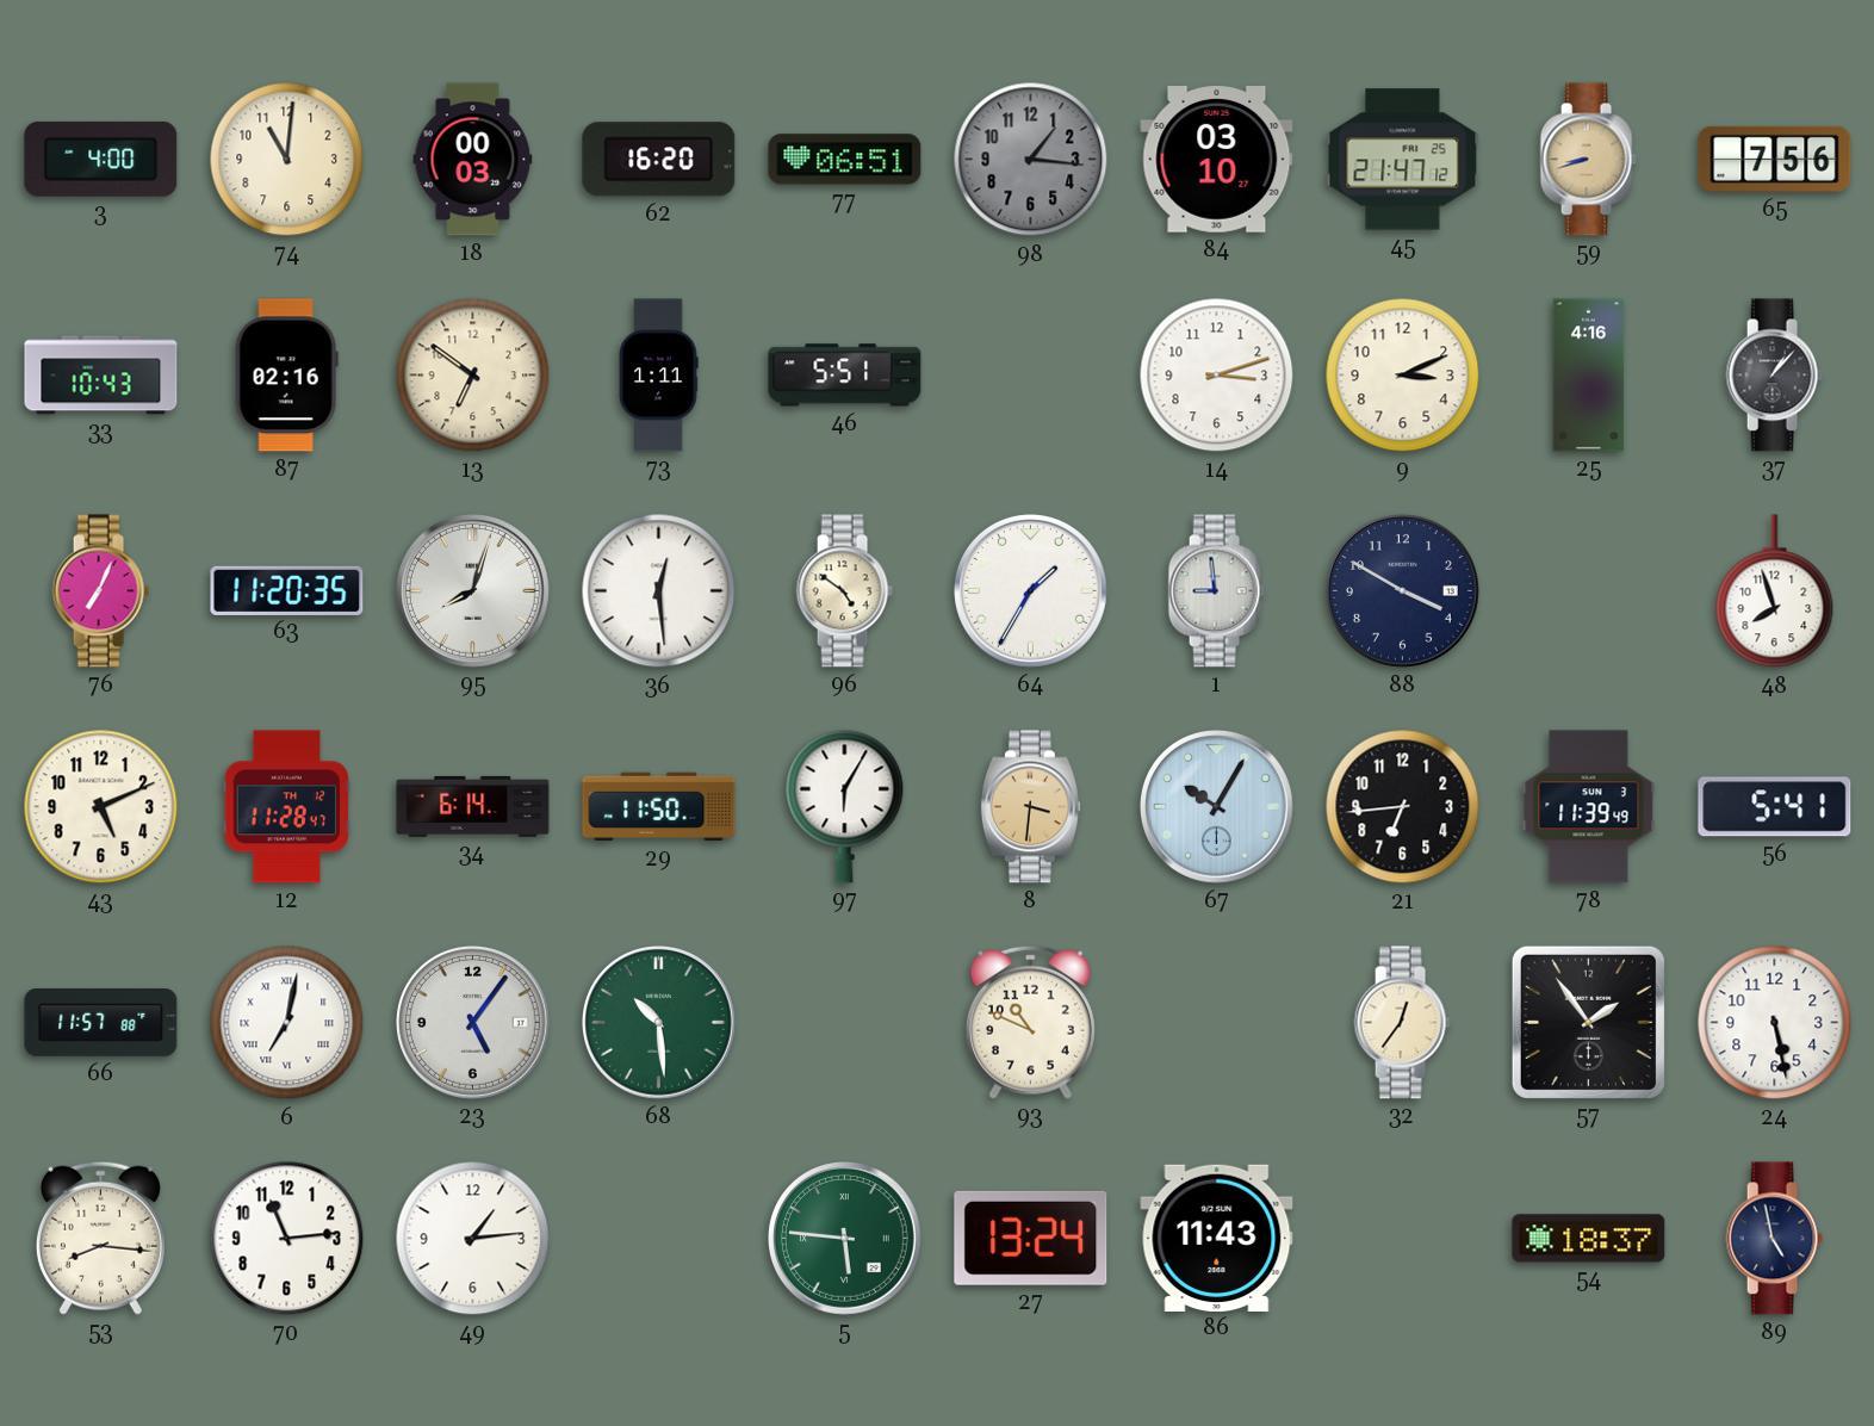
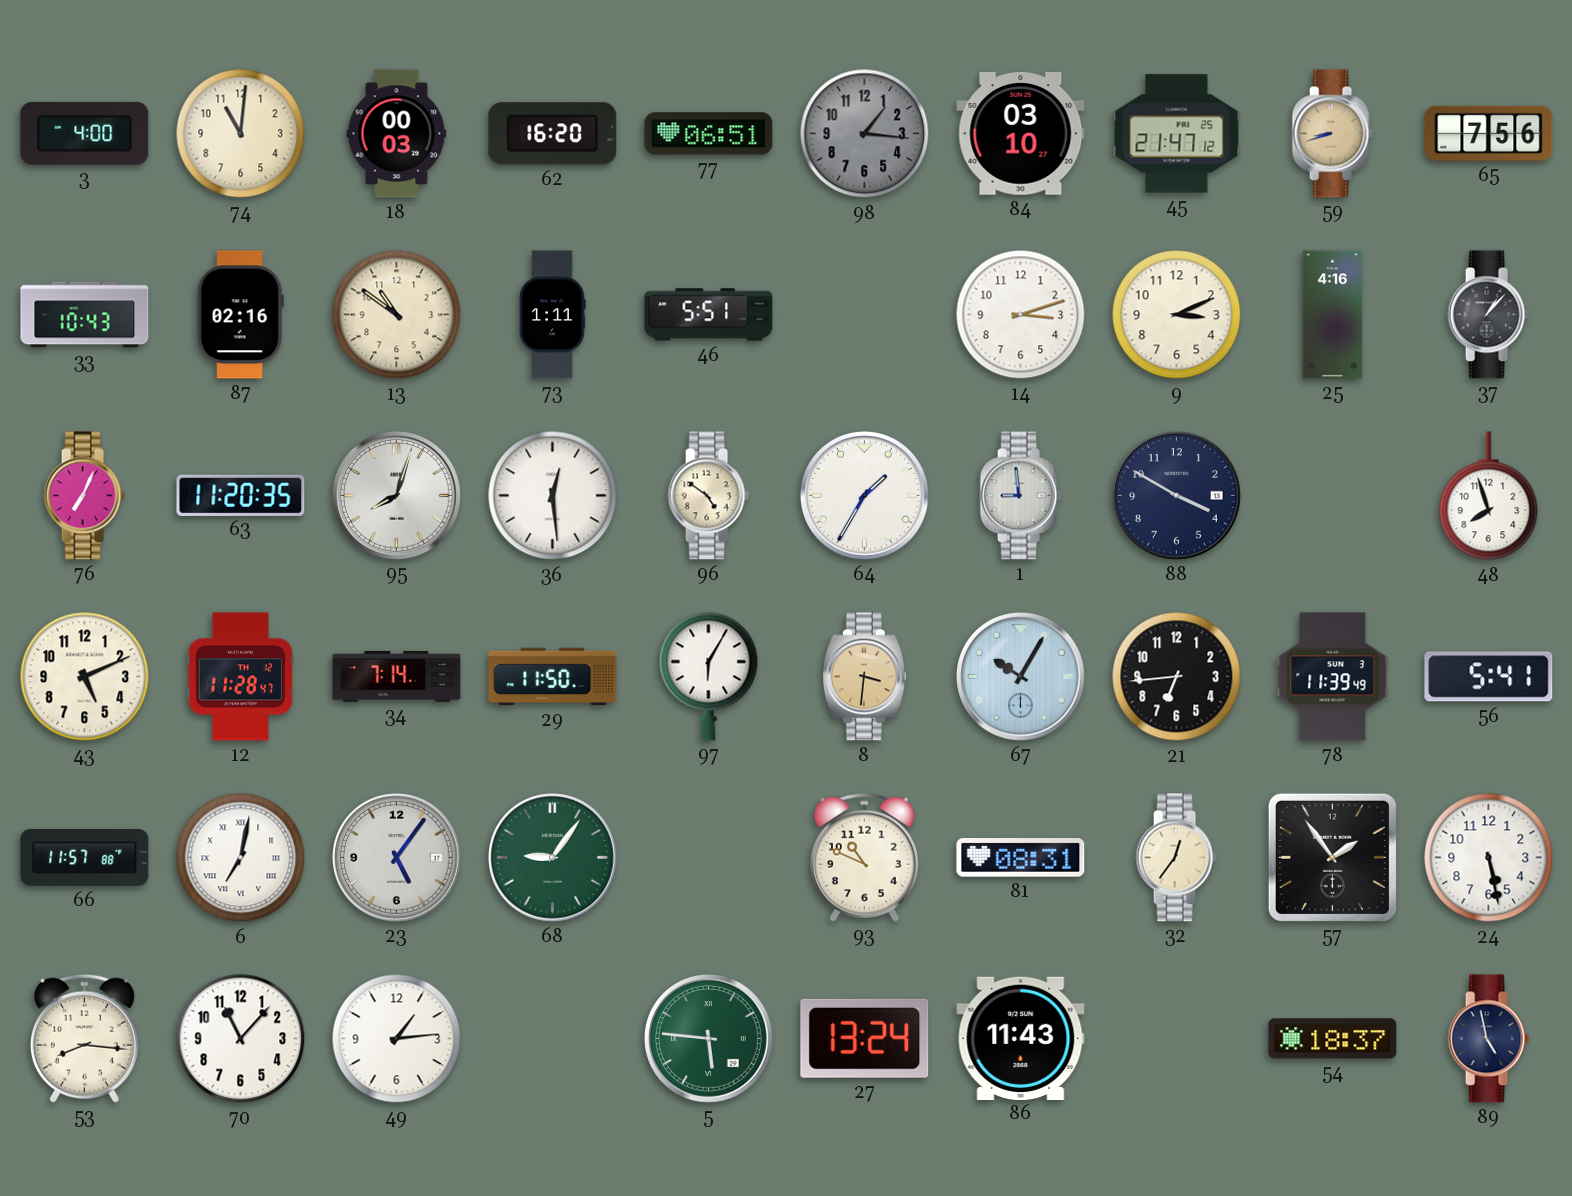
13: 6:51 -> 10:51
34: 6:14 -> 7:14
68: 10:29 -> 9:06
81: none -> 08:31
70: 11:14 -> 11:07
